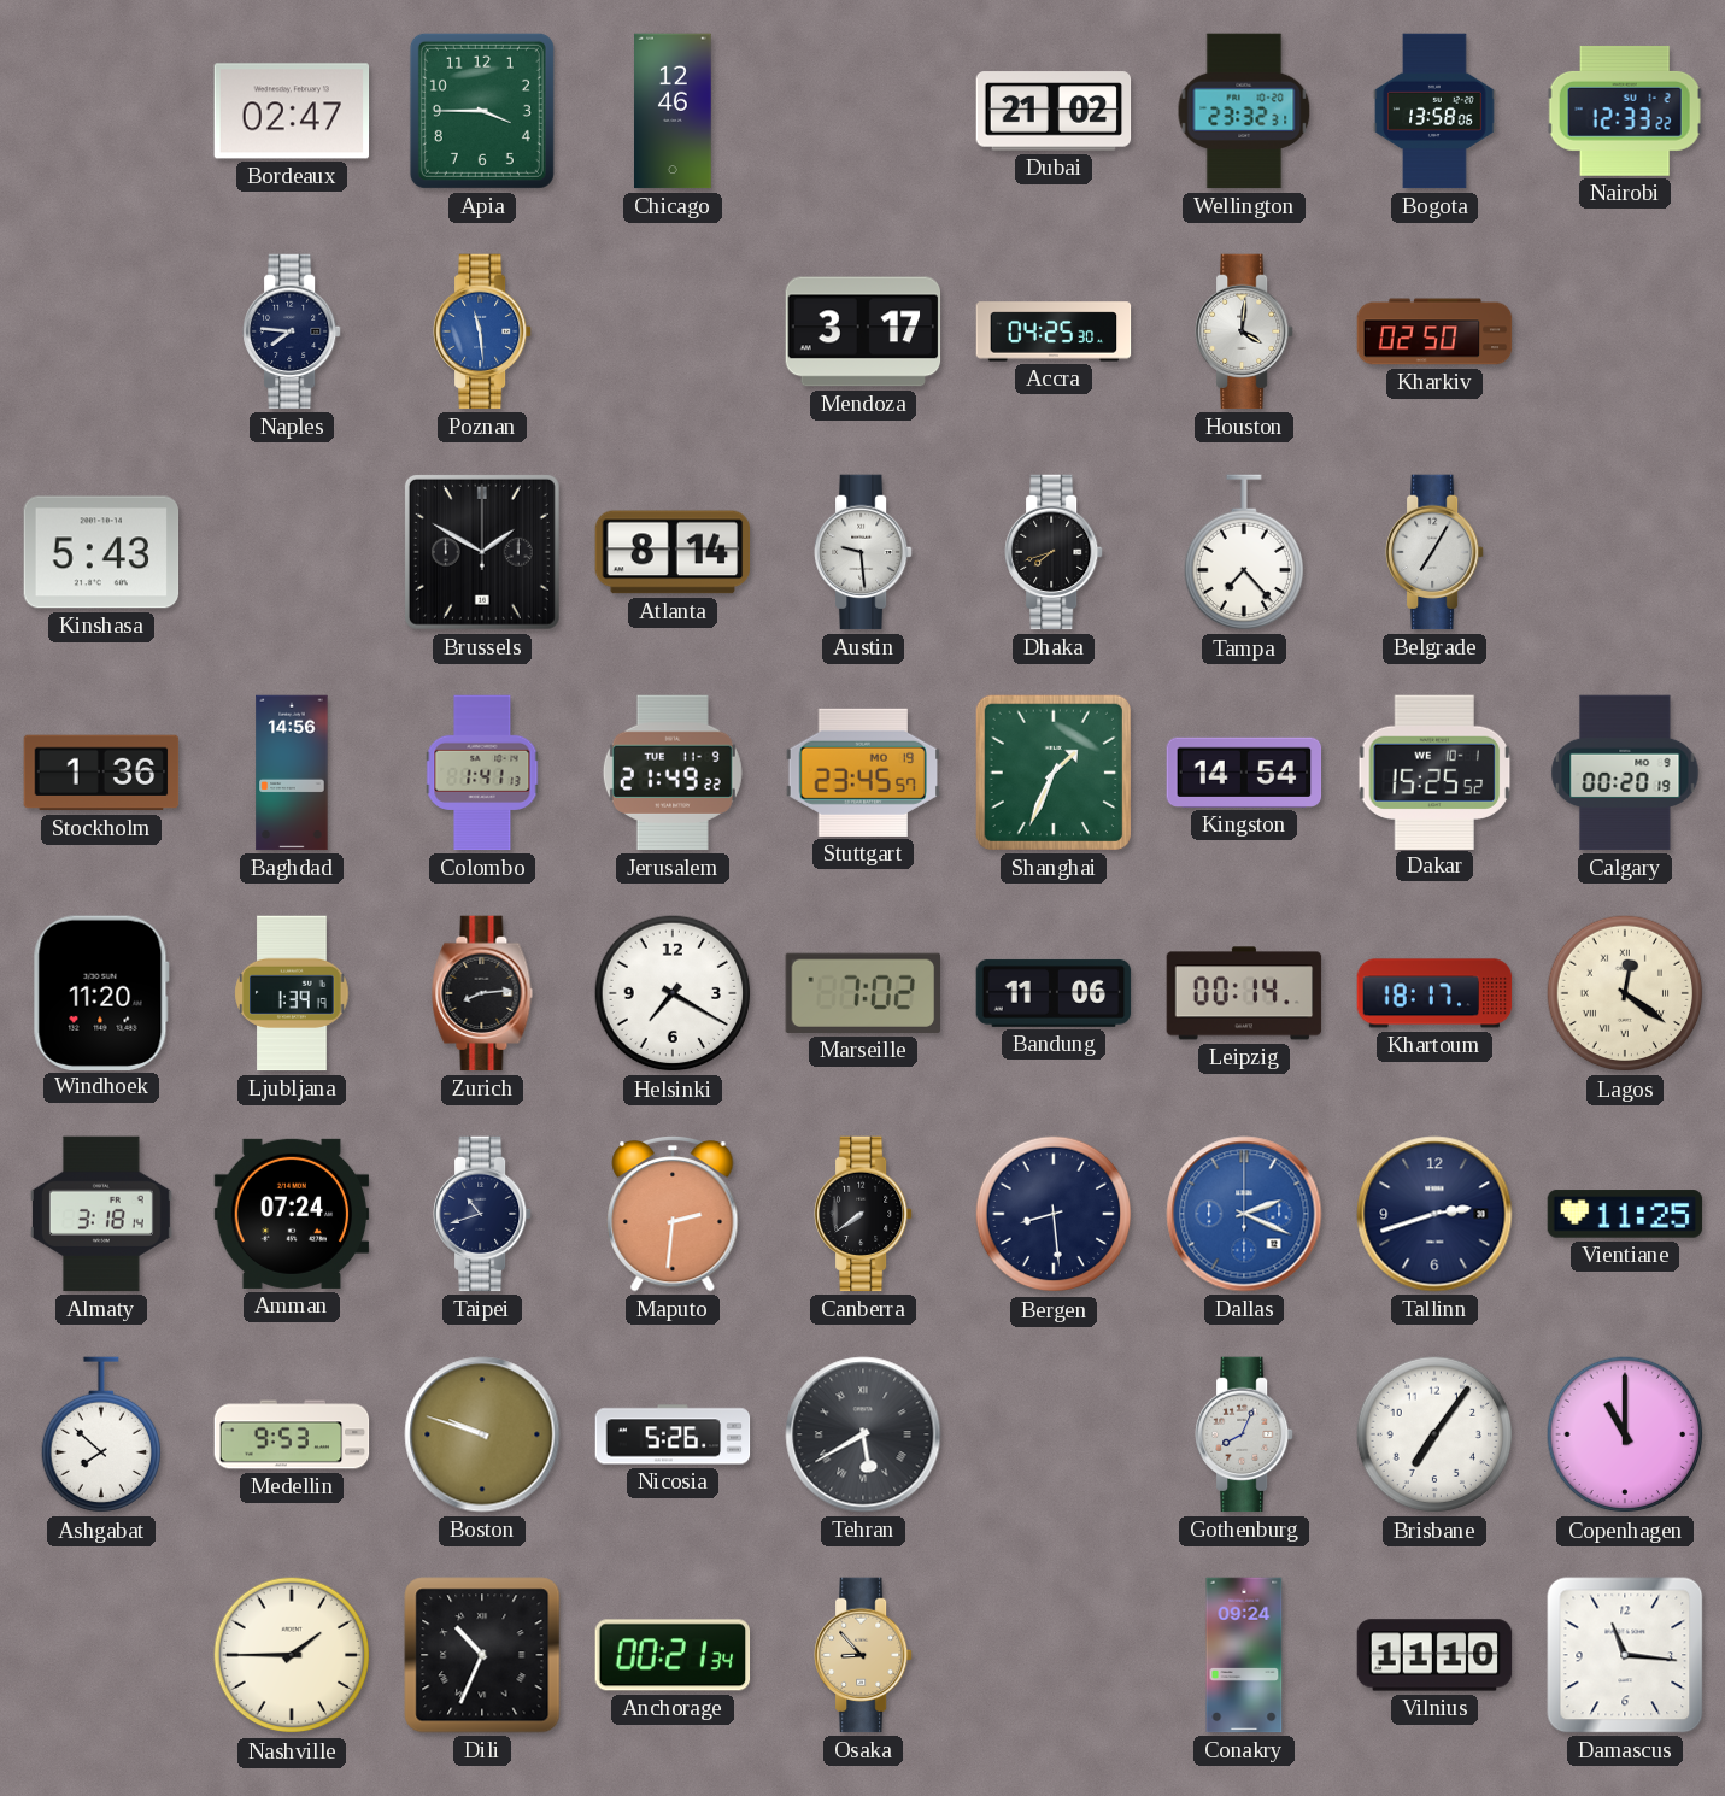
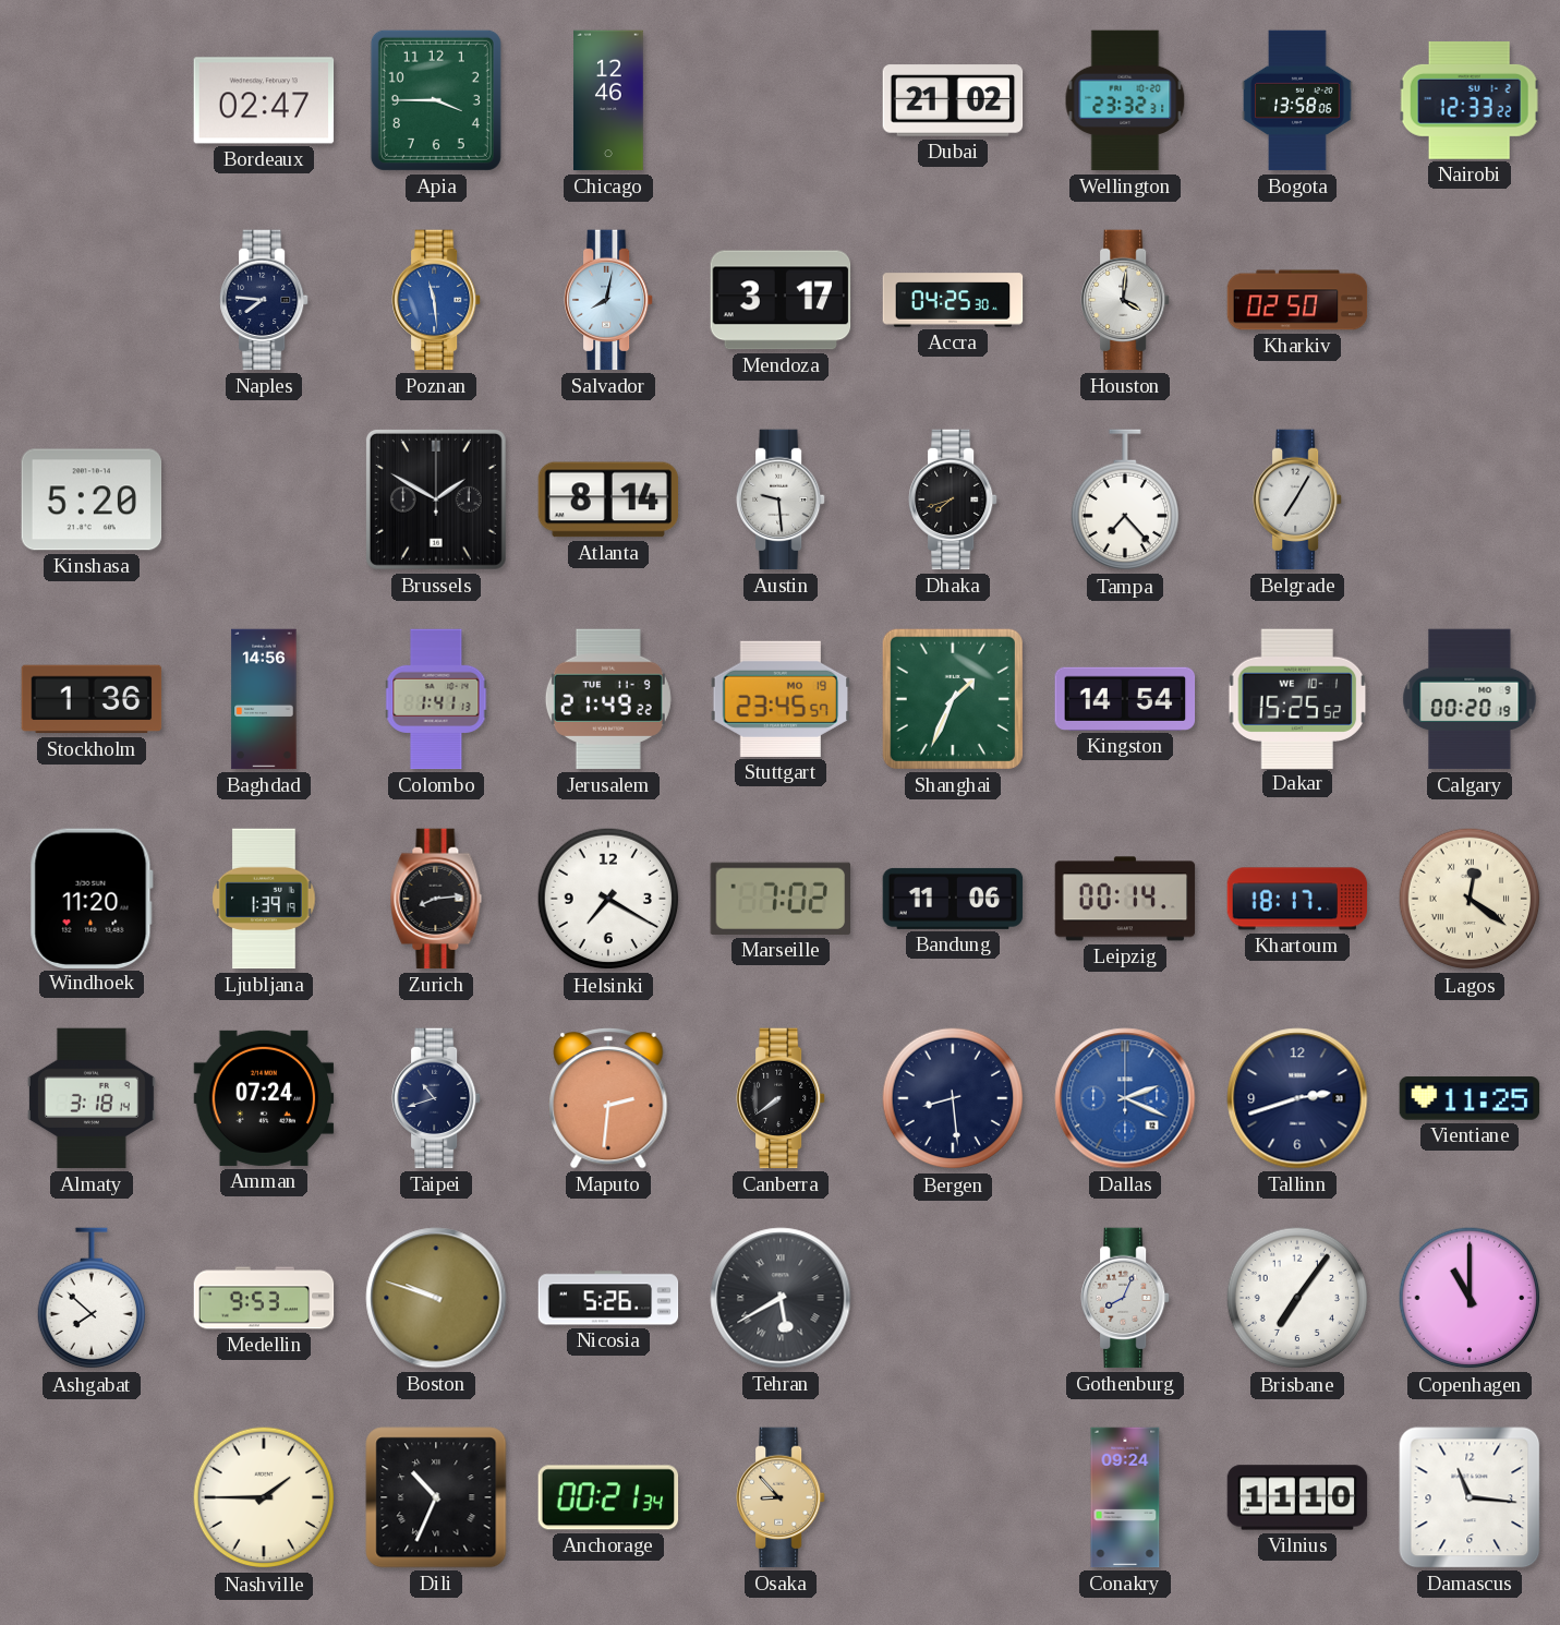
Salvador: none -> 8:02
Kinshasa: 5:43 -> 5:20
